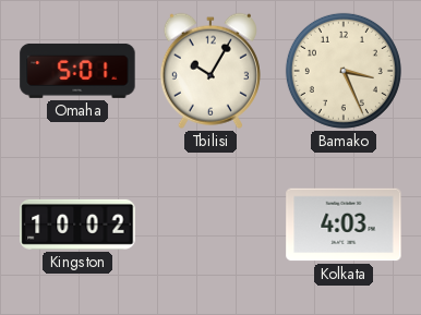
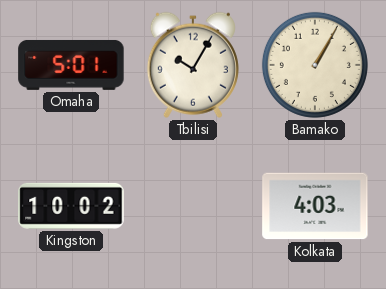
Bamako: 3:26 -> 1:05
